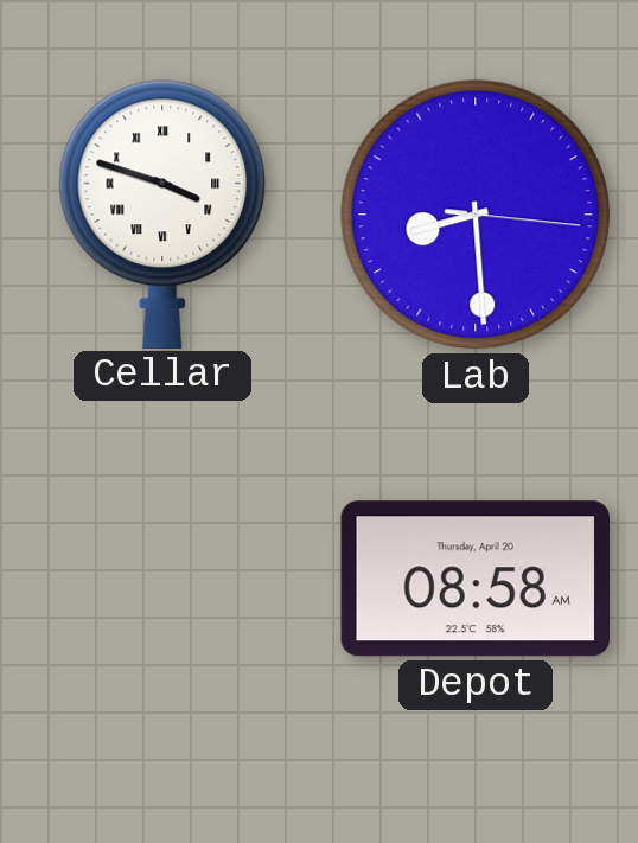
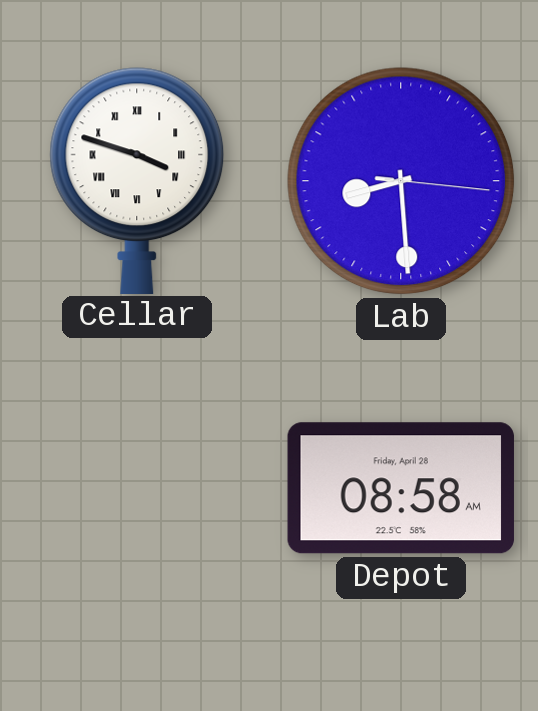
Depot date: Thursday, April 20 -> Friday, April 28
